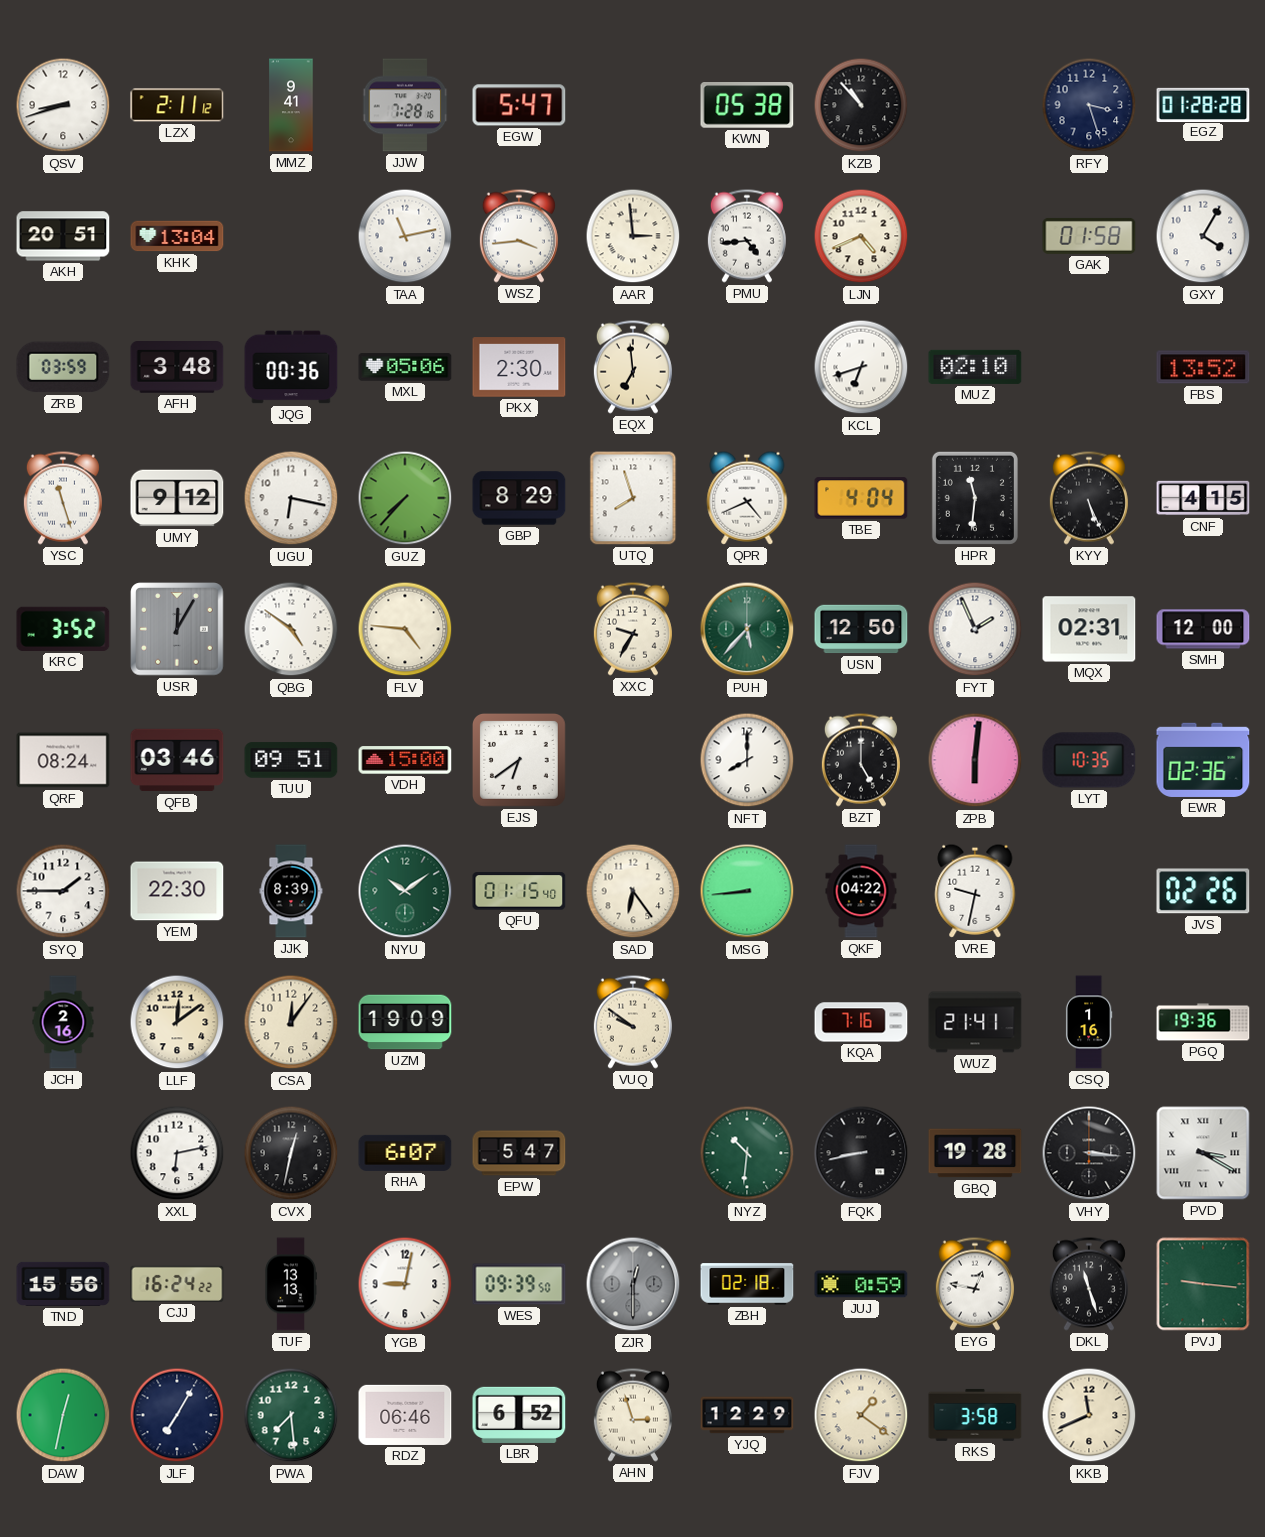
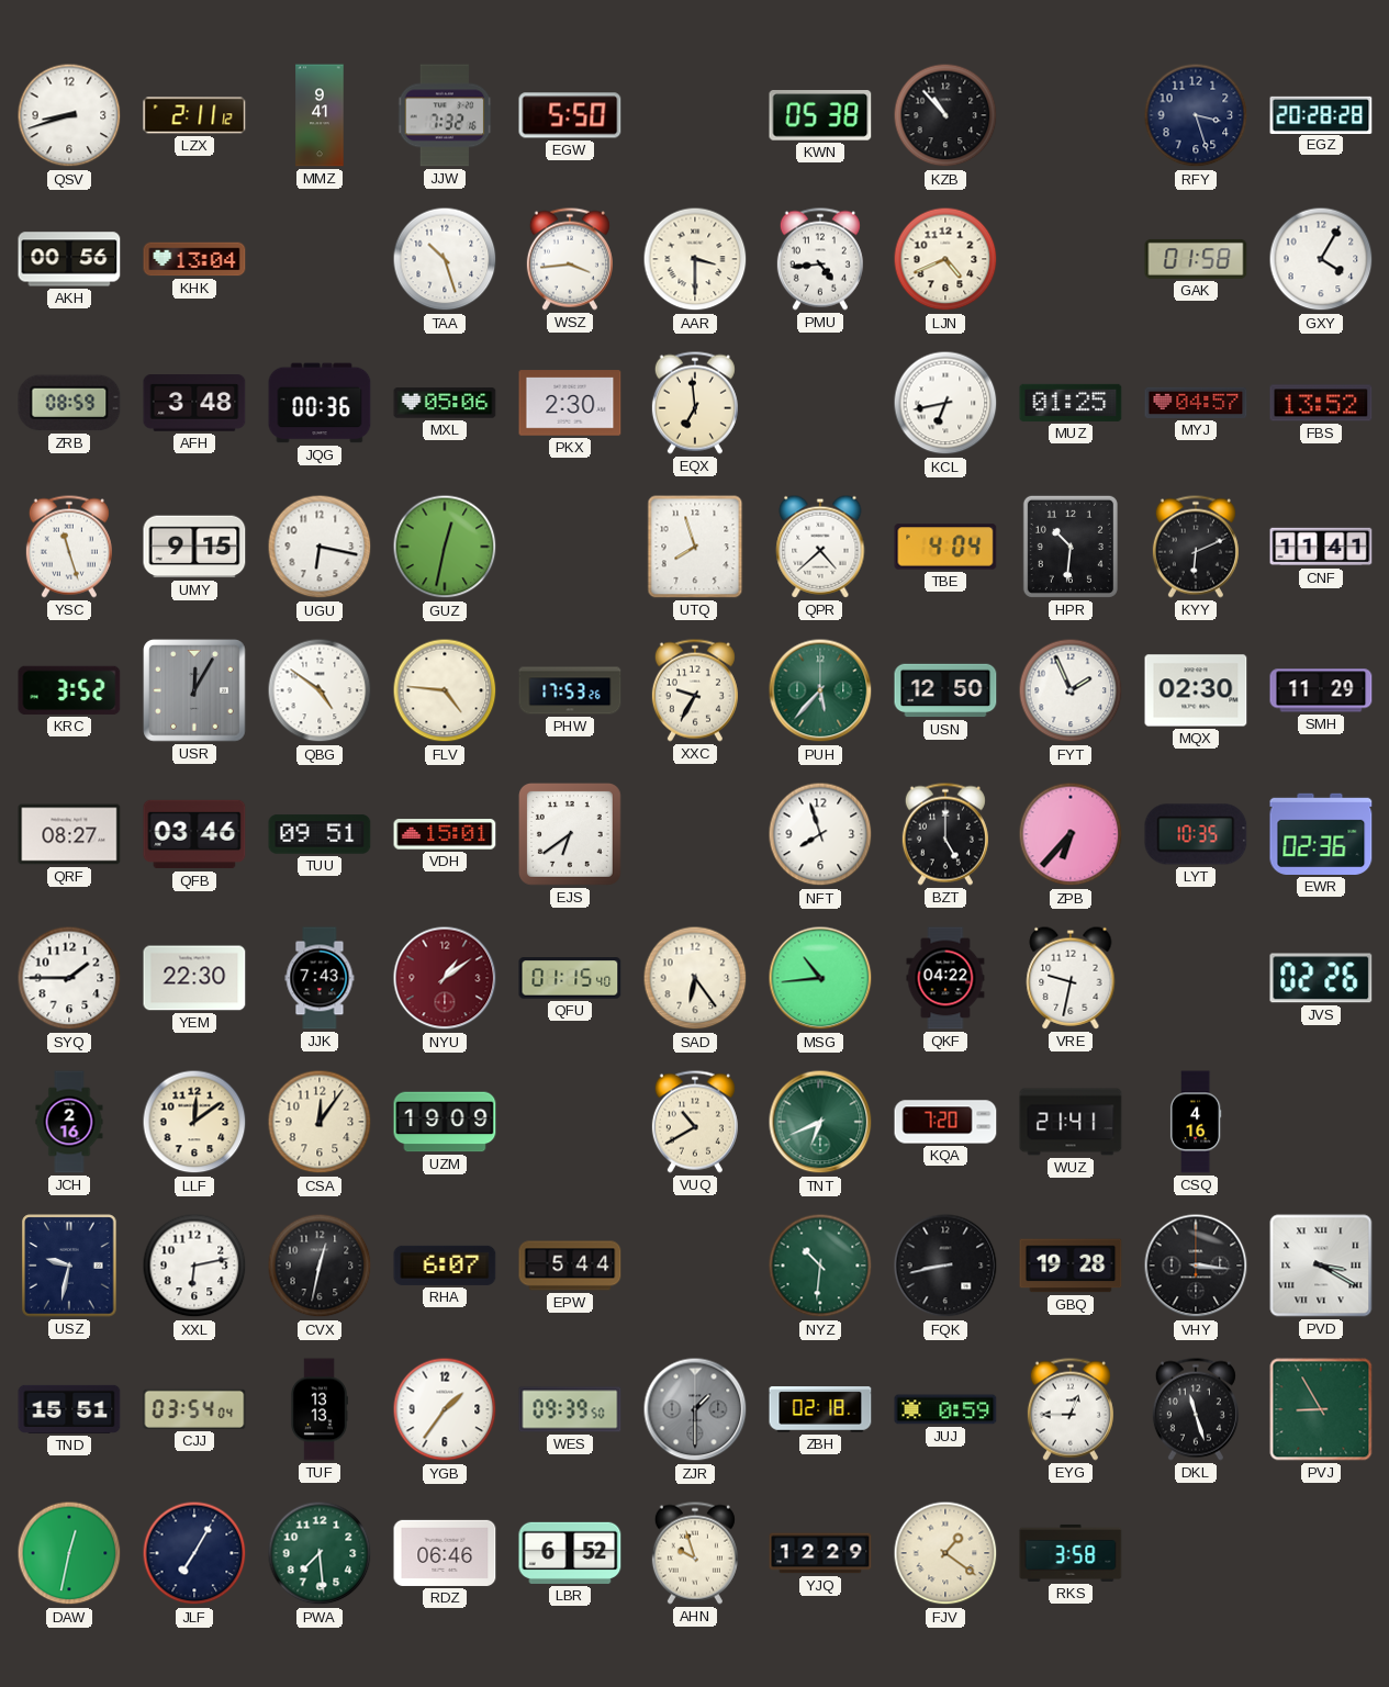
JJW: 7:28 -> 7:32
EGW: 5:47 -> 5:50
EGZ: 01:28 -> 20:28
AKH: 20:51 -> 00:56
TAA: 11:13 -> 10:27
AAR: 2:59 -> 3:30
ZRB: 03:59 -> 08:59
KCL: 6:42 -> 6:43
MUZ: 02:10 -> 01:25
MYJ: none -> 04:57
UMY: 9:12 -> 9:15
GUZ: 7:37 -> 12:32
GBP: 8:29 -> none
QPR: 4:41 -> 4:38
HPR: 11:31 -> 10:31
KYY: 5:26 -> 6:11
CNF: 4:15 -> 11:41
PHW: none -> 17:53
MQX: 02:31 -> 02:30
SMH: 12:00 -> 11:29
QRF: 08:24 -> 08:27
VDH: 15:00 -> 15:01
NFT: 8:00 -> 7:57
ZPB: 6:01 -> 6:37
JJK: 8:39 -> 7:43
NYU: 10:09 -> 1:09
NYU dial: green -> burgundy
MSG: 8:44 -> 10:44
VUQ: 9:51 -> 10:40
TNT: none -> 6:41
KQA: 7:16 -> 7:20
CSQ: 1:16 -> 4:16
PGQ: 19:36 -> none
USZ: none -> 9:32
EPW: 5:47 -> 5:44
TND: 15:56 -> 15:51
CJJ: 16:24 -> 03:54
YGB: 9:02 -> 1:36
ZJR: 12:30 -> 1:30
EYG: 12:47 -> 12:45
PVJ: 9:16 -> 8:55
AHN: 2:57 -> 9:57
KKB: 11:41 -> none
